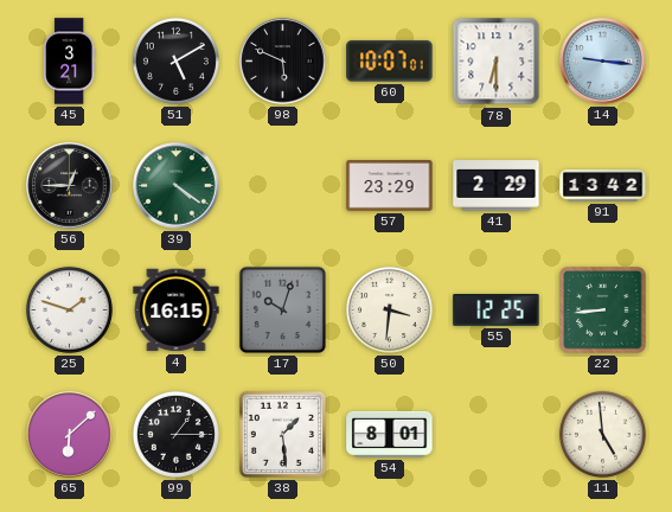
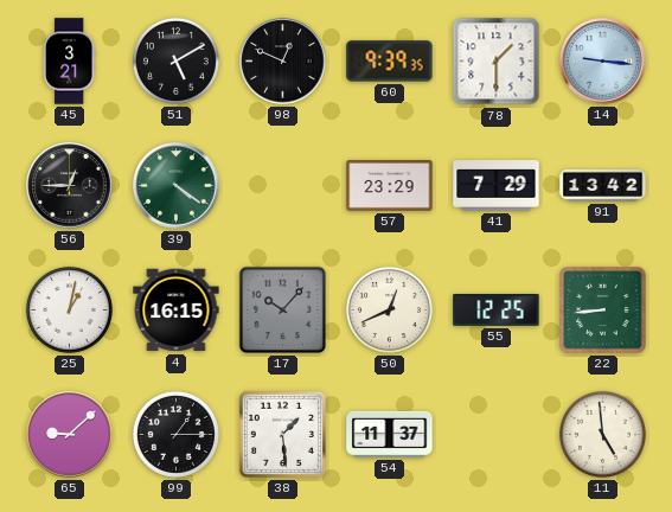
98: 5:49 -> 12:49
60: 10:07 -> 9:39
78: 6:30 -> 1:30
41: 2:29 -> 7:29
25: 1:48 -> 1:02
17: 10:03 -> 10:07
50: 3:31 -> 12:41
65: 6:08 -> 9:08
54: 8:01 -> 11:37
